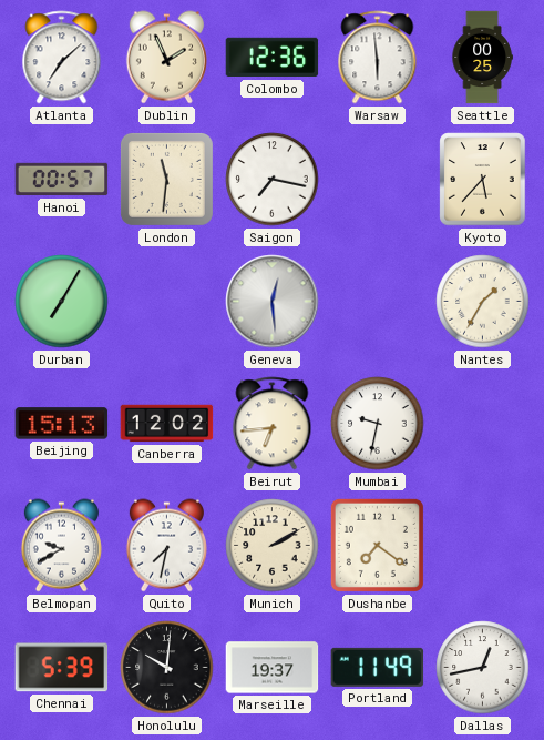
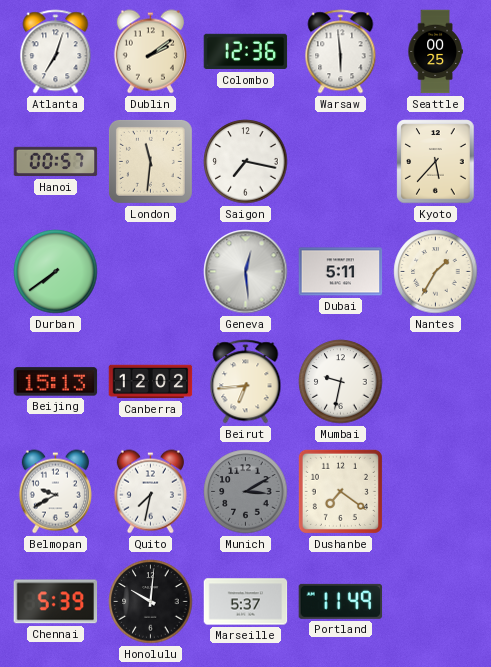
Atlanta: 7:08 -> 7:03
Dublin: 1:56 -> 2:09
Durban: 7:05 -> 7:39
Dubai: none -> 5:11
Munich: 2:10 -> 3:10
Munich dial: cream -> grey
Marseille: 19:37 -> 5:37
Dallas: 12:43 -> none
